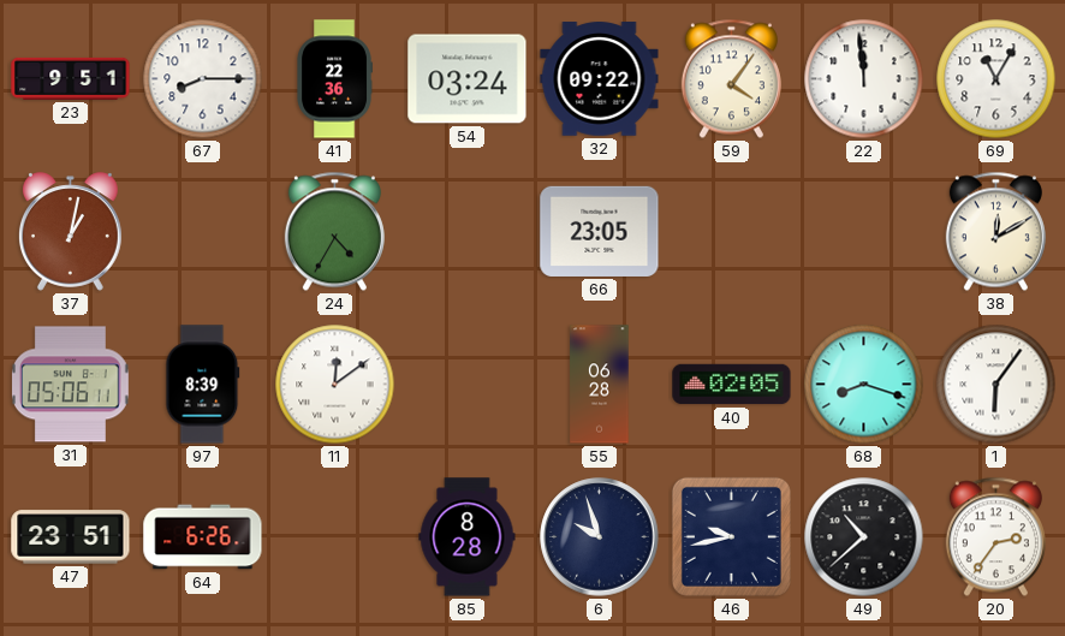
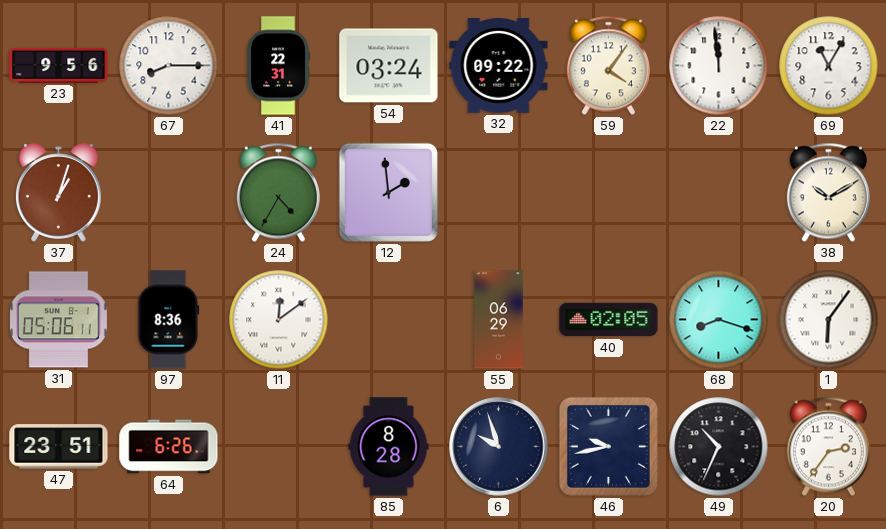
23: 9:51 -> 9:56
41: 22:36 -> 22:31
37: 1:02 -> 1:03
12: none -> 1:59
66: 23:05 -> none
38: 12:10 -> 10:10
97: 8:39 -> 8:36
55: 06:28 -> 06:29
49: 10:38 -> 10:34
